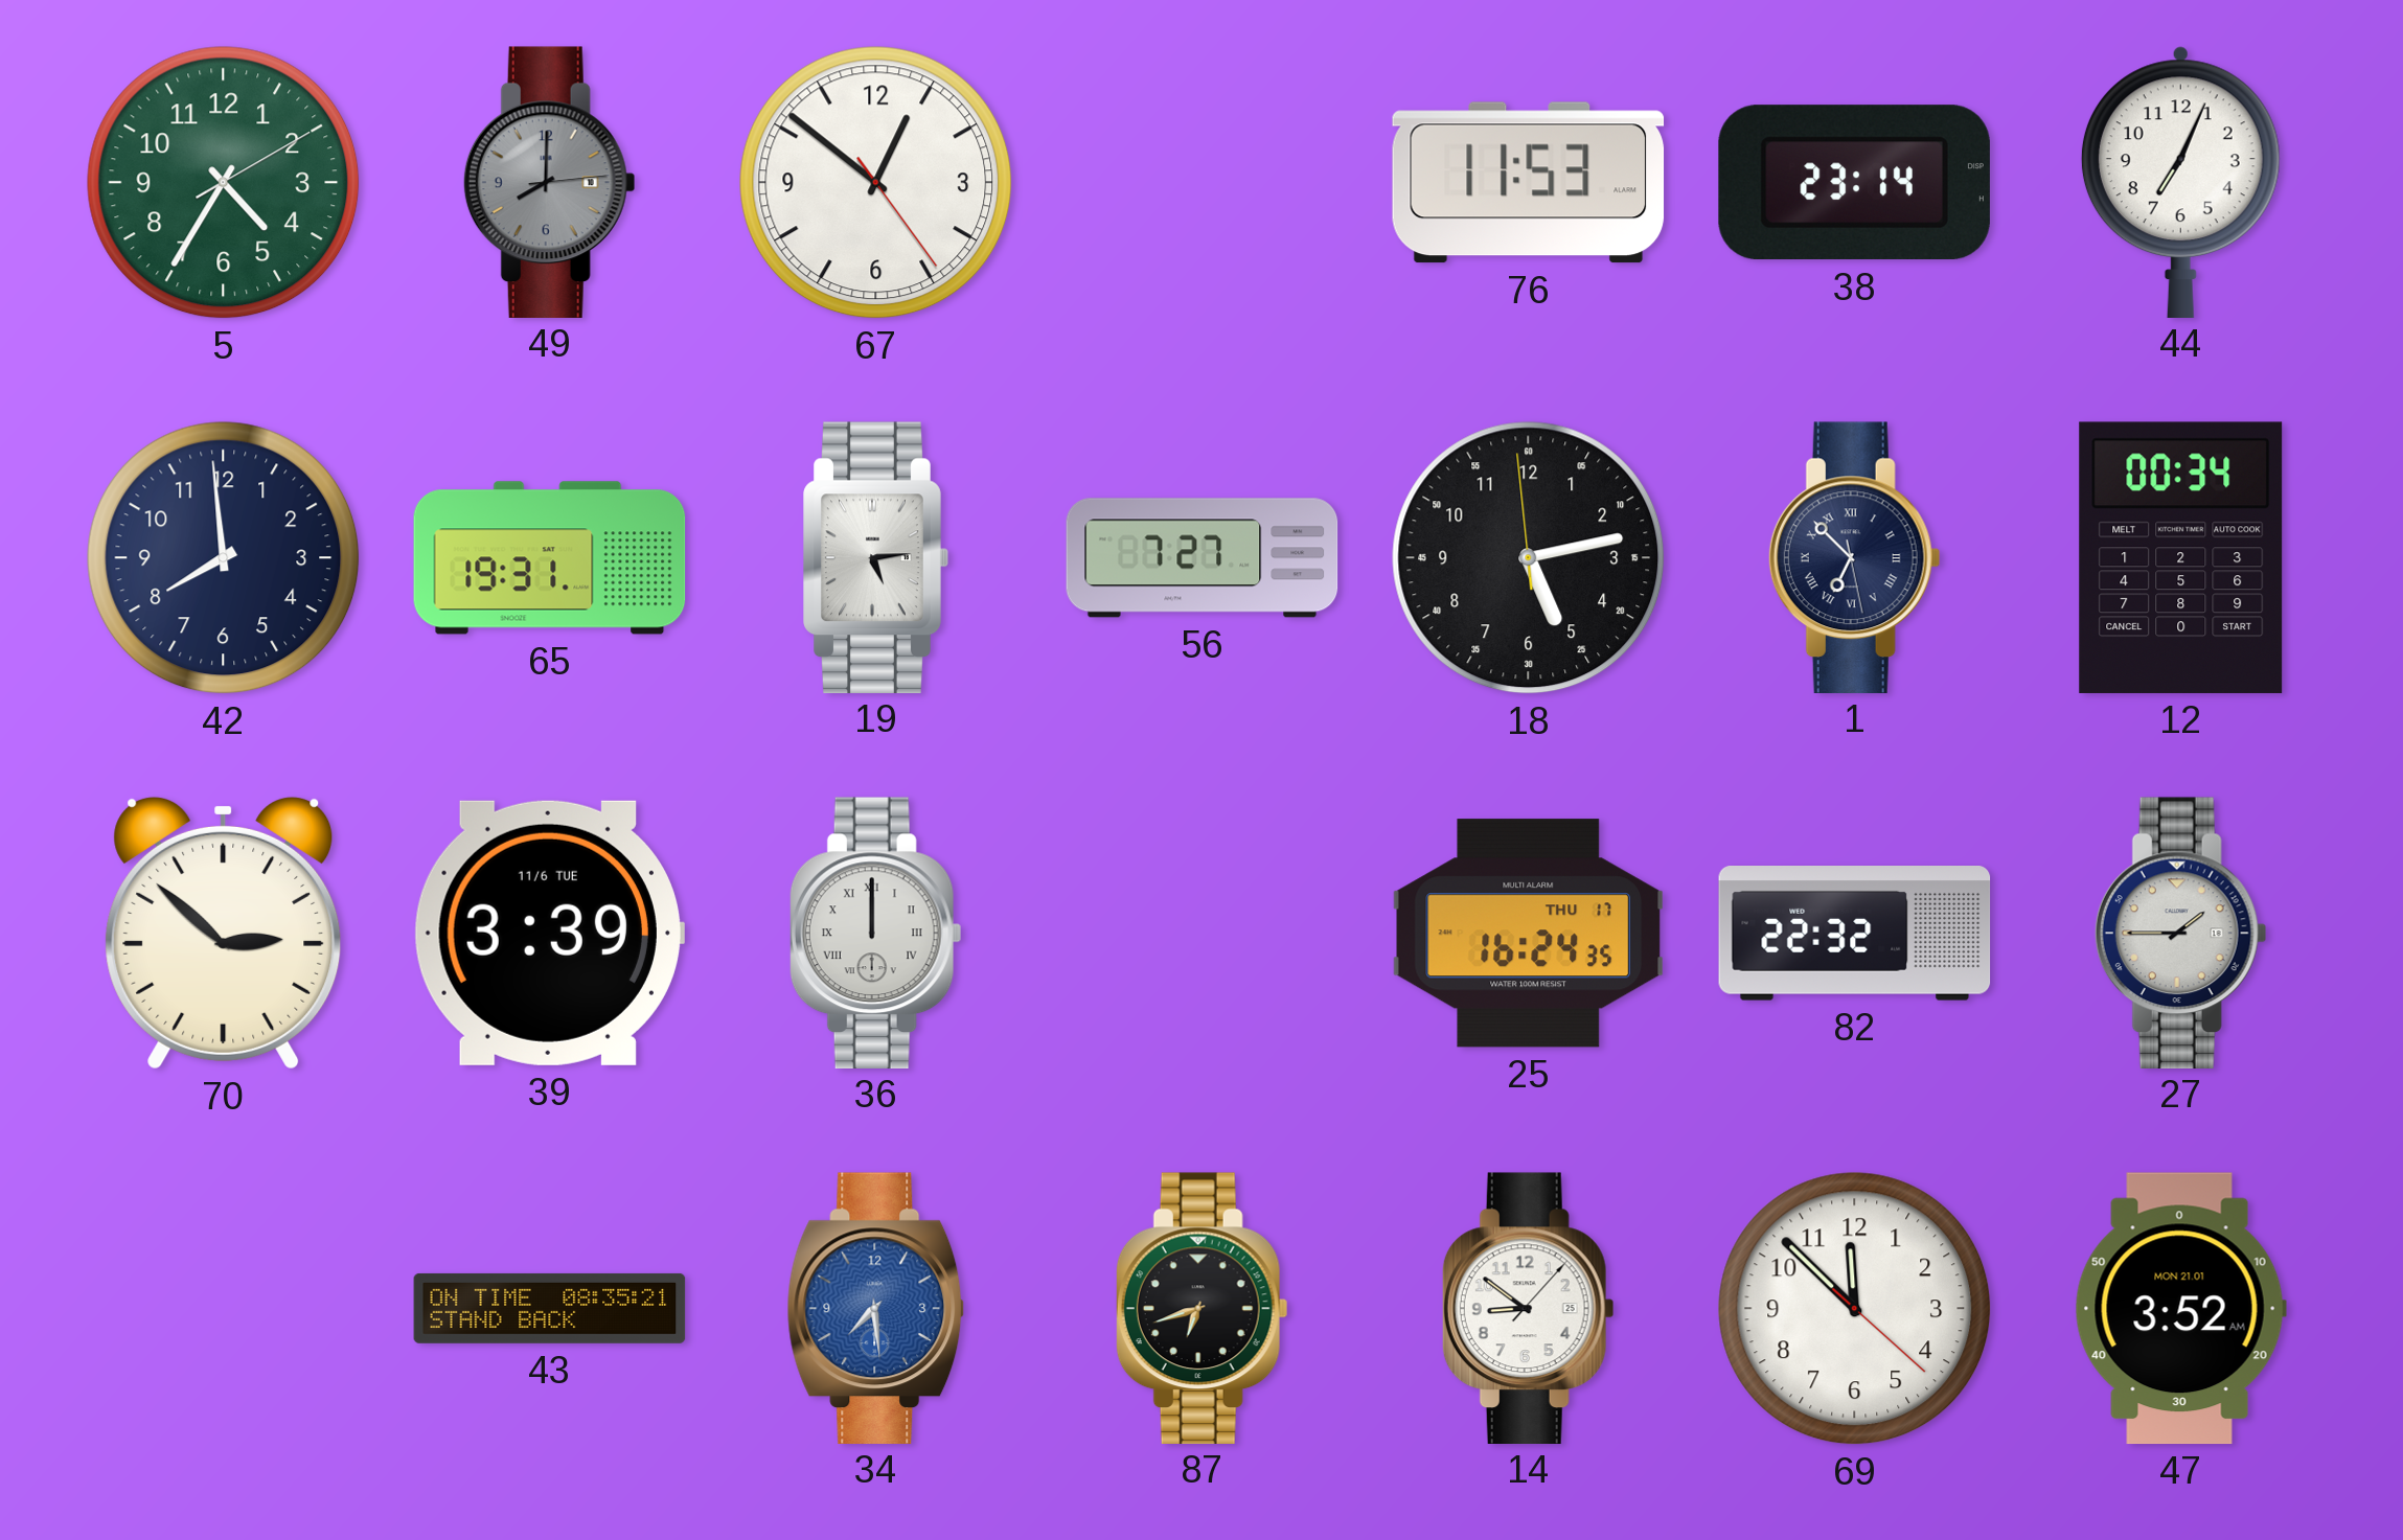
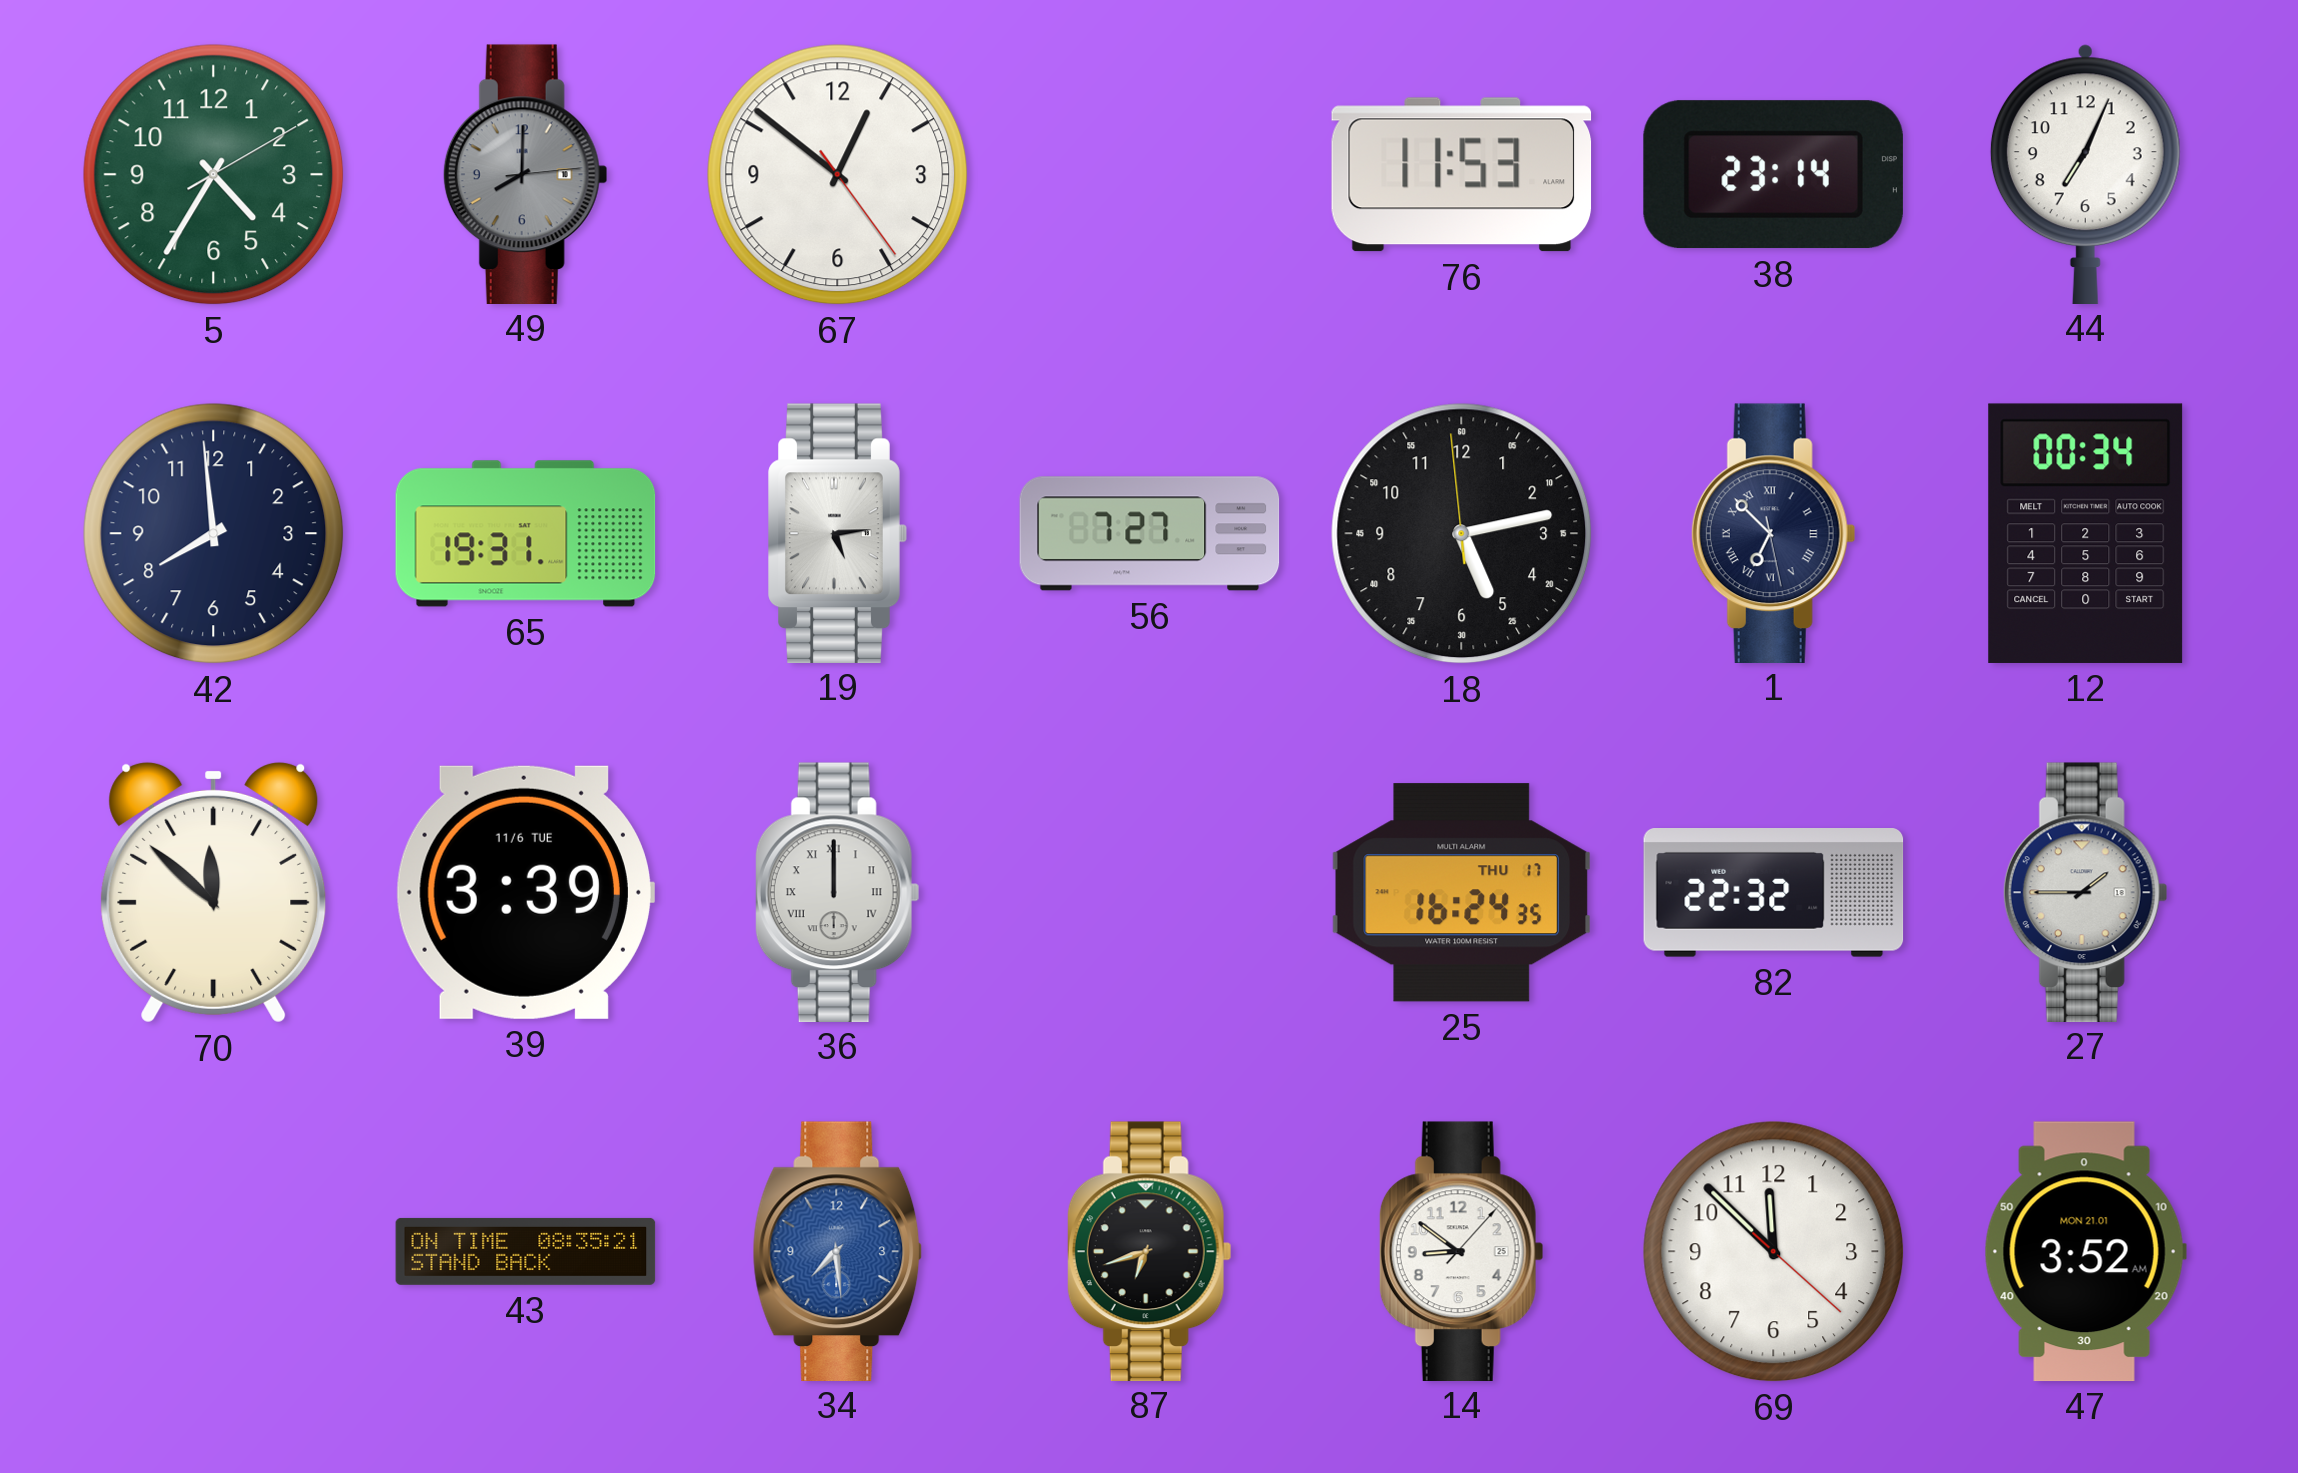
70: 2:52 -> 11:52
